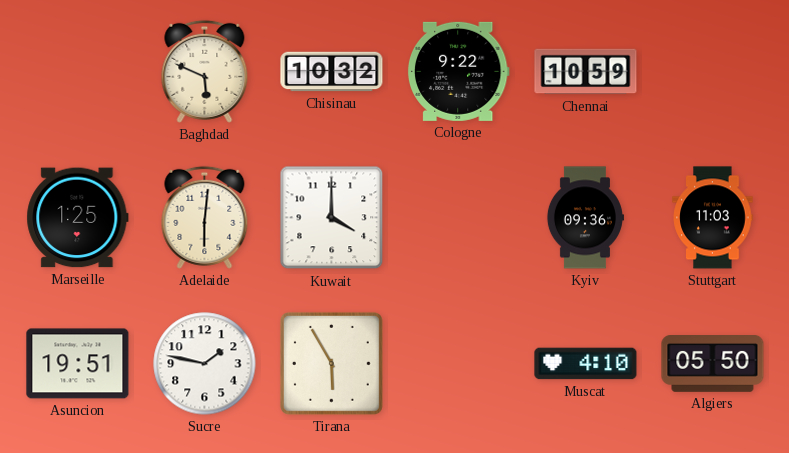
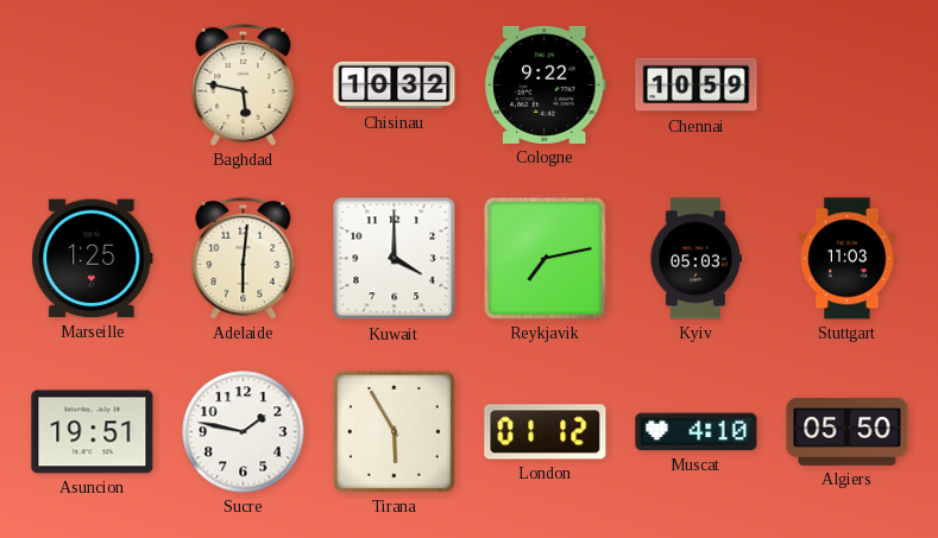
Baghdad: 5:49 -> 5:47
Reykjavik: none -> 7:13
Kyiv: 09:36 -> 05:03
London: none -> 01:12
